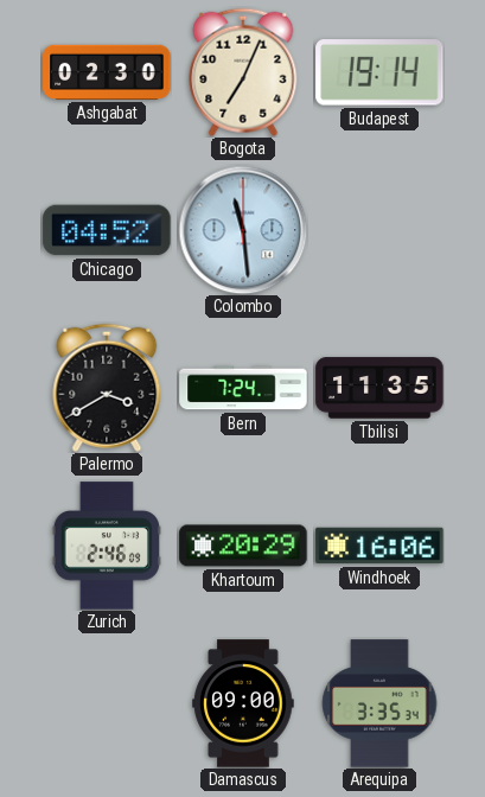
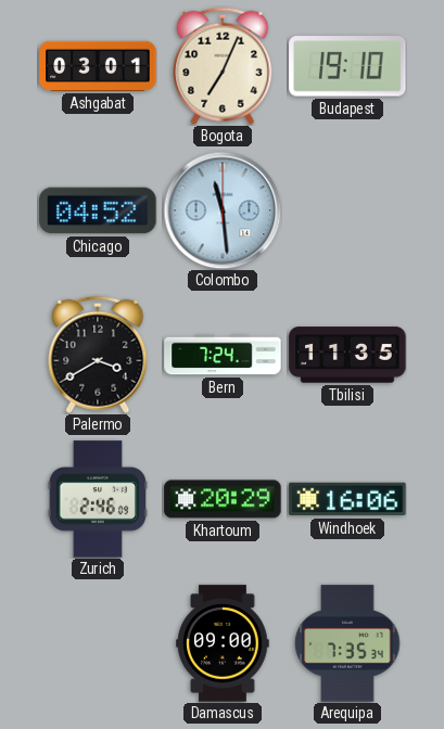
Ashgabat: 02:30 -> 03:01
Budapest: 19:14 -> 19:10
Arequipa: 3:35 -> 7:35
